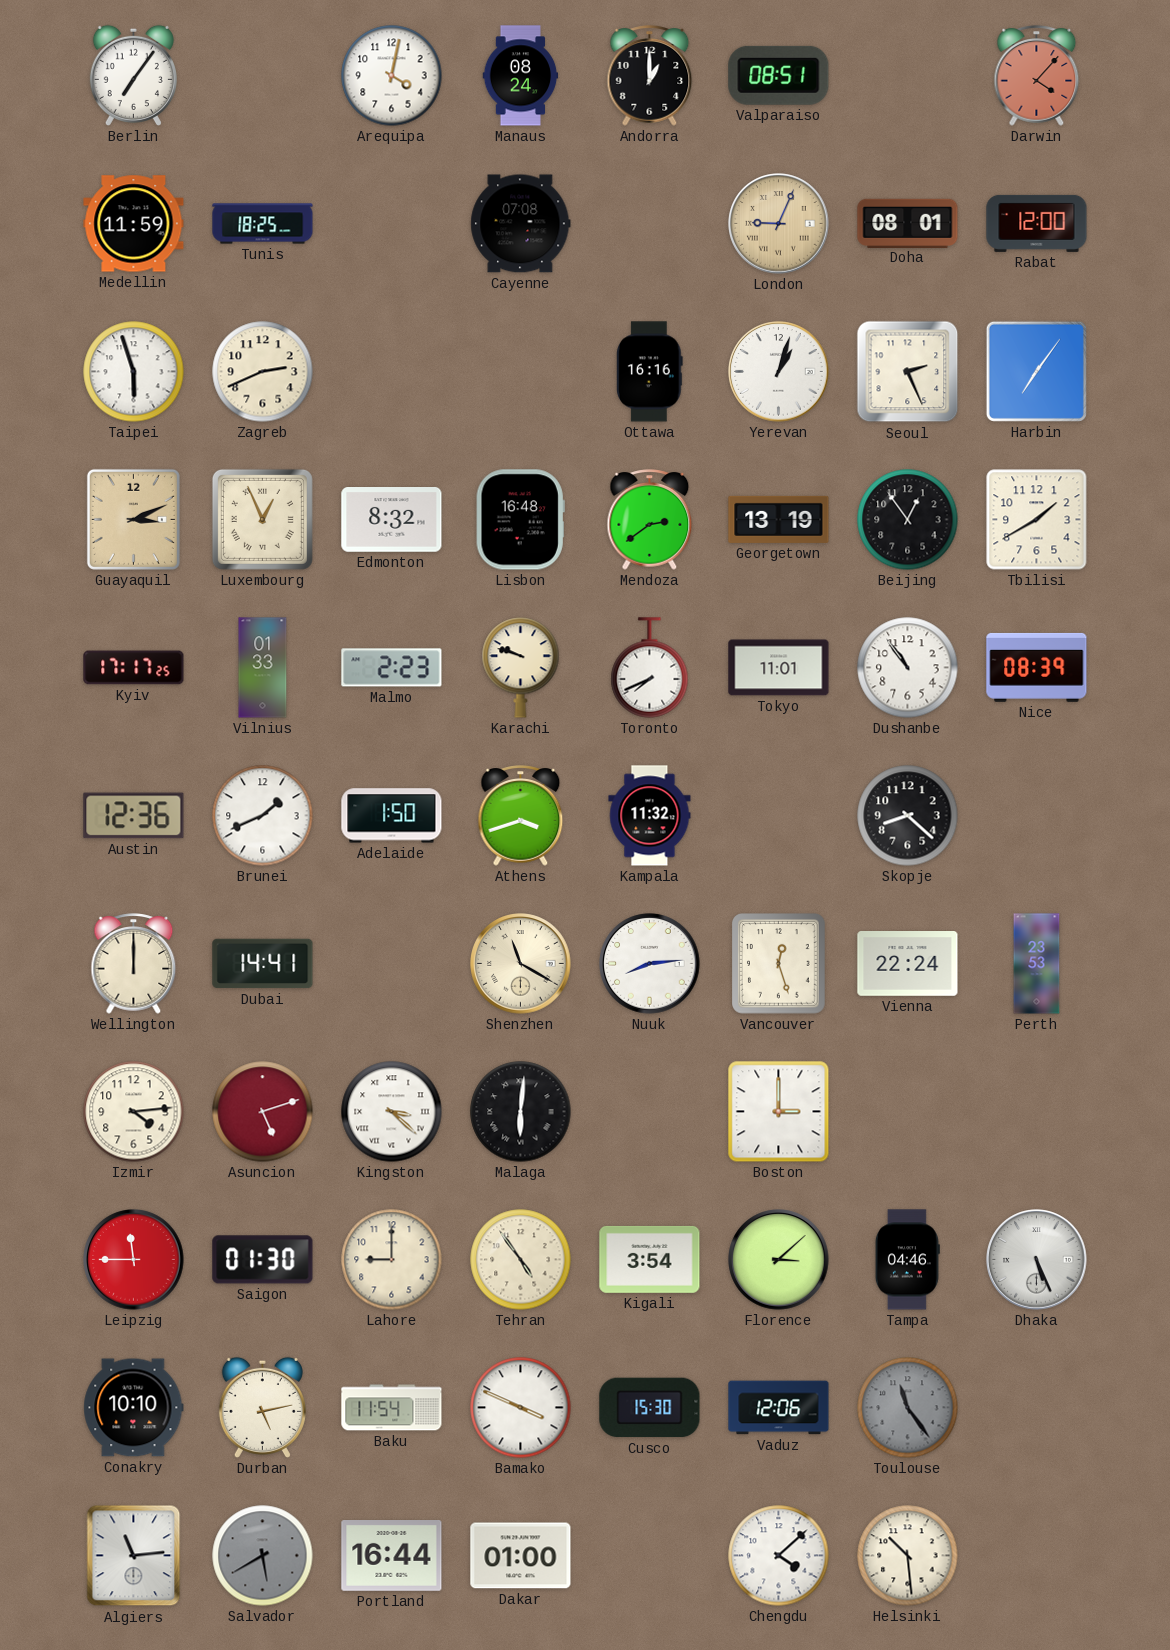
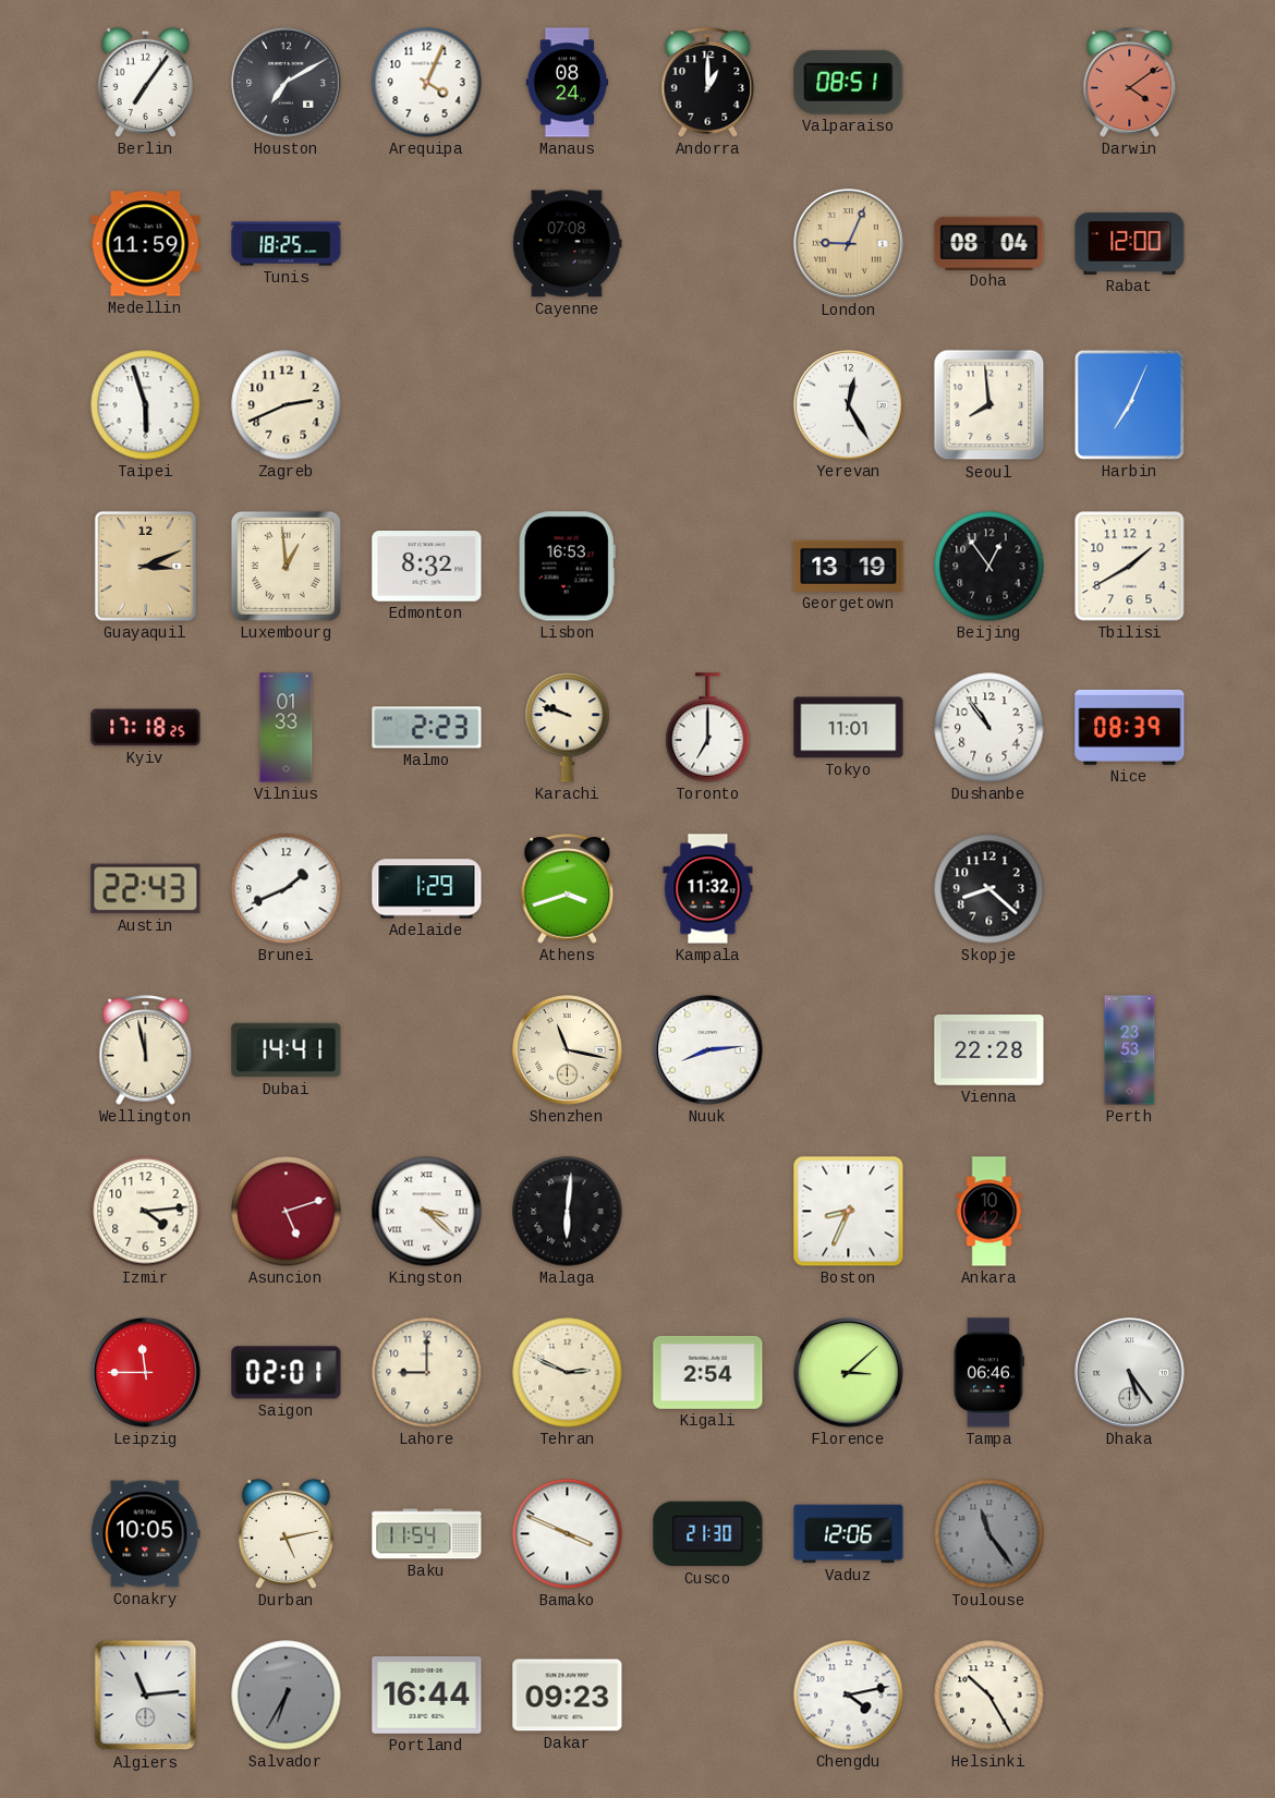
Houston: none -> 7:10
Arequipa: 4:02 -> 4:04
Darwin: 4:07 -> 4:09
Doha: 08:01 -> 08:04
Ottawa: 16:16 -> none
Yerevan: 1:03 -> 12:25
Seoul: 2:26 -> 7:59
Harbin: 7:06 -> 7:04
Luxembourg: 12:56 -> 12:59
Lisbon: 16:48 -> 16:53
Mendoza: 2:39 -> none
Kyiv: 17:17 -> 17:18
Toronto: 7:41 -> 7:00
Austin: 12:36 -> 22:43
Adelaide: 1:50 -> 1:29
Wellington: 12:00 -> 11:58
Shenzhen: 11:20 -> 11:17
Vancouver: 12:27 -> none
Vienna: 22:24 -> 22:28
Boston: 3:00 -> 8:34
Ankara: none -> 10:42
Saigon: 01:30 -> 02:01
Tehran: 4:54 -> 2:49
Kigali: 3:54 -> 2:54
Tampa: 04:46 -> 06:46
Dhaka: 5:26 -> 5:24
Conakry: 10:10 -> 10:05
Cusco: 15:30 -> 21:30
Salvador: 5:40 -> 6:35
Dakar: 01:00 -> 09:23
Chengdu: 4:08 -> 4:13
Helsinki: 10:29 -> 10:25
